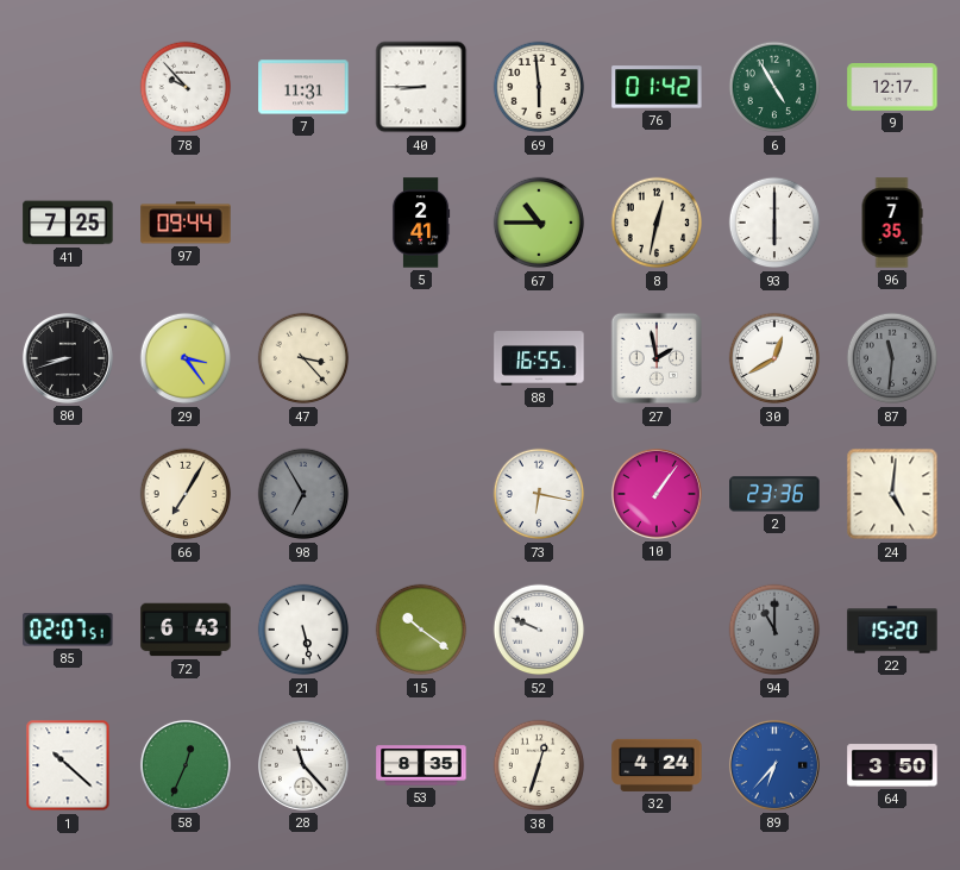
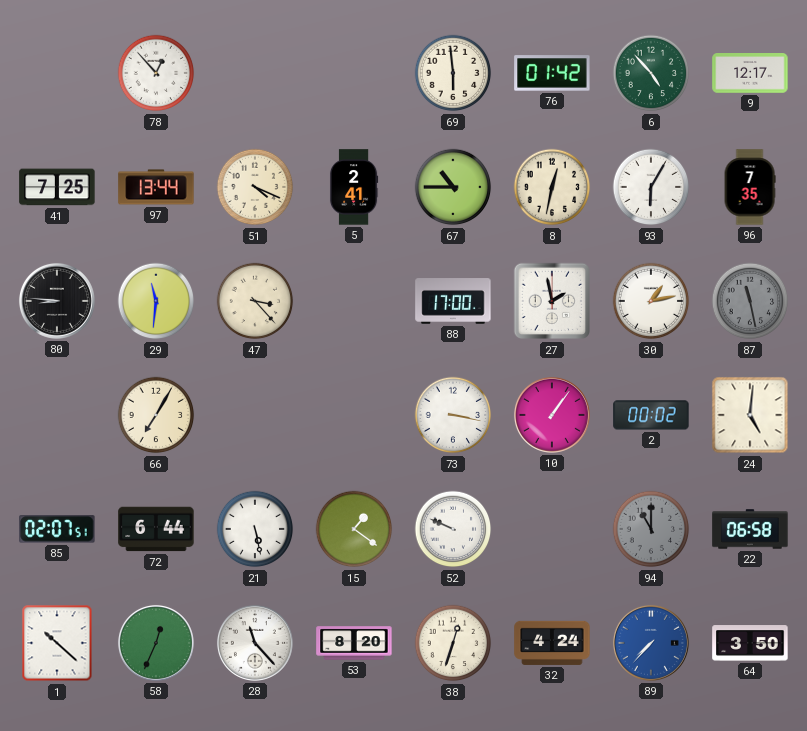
78: 9:53 -> 12:53
7: 11:31 -> none
40: 8:45 -> none
6: 4:55 -> 4:53
97: 09:44 -> 13:44
51: none -> 4:19
93: 6:00 -> 6:05
80: 8:42 -> 8:46
29: 3:24 -> 11:31
88: 16:55 -> 17:00
30: 12:40 -> 1:13
87: 11:31 -> 11:28
98: 6:55 -> none
73: 6:17 -> 3:17
2: 23:36 -> 00:02
72: 6:43 -> 6:44
15: 10:21 -> 1:21
22: 15:20 -> 06:58
53: 8:35 -> 8:20
89: 6:37 -> 7:37
